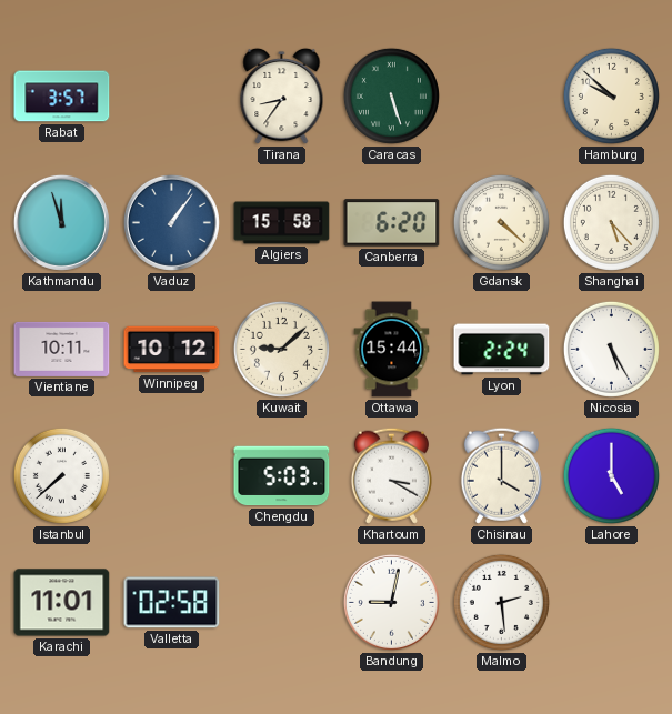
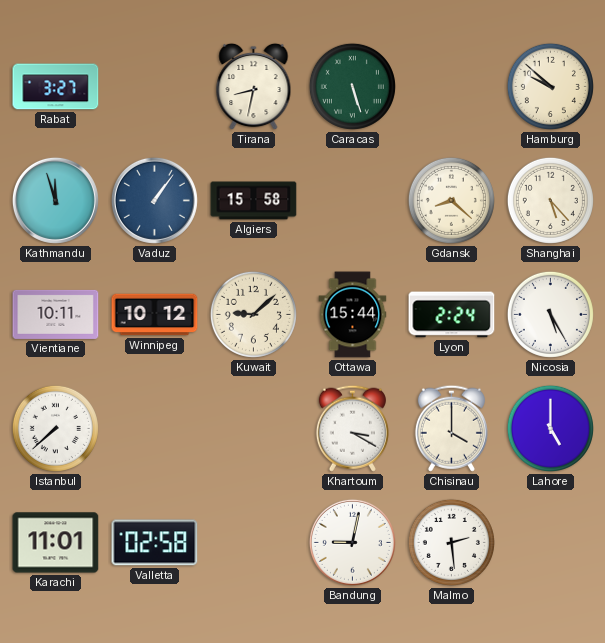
Rabat: 3:57 -> 3:27
Tirana: 8:36 -> 8:32
Canberra: 6:20 -> none
Gdansk: 4:22 -> 8:22
Chengdu: 5:03 -> none
